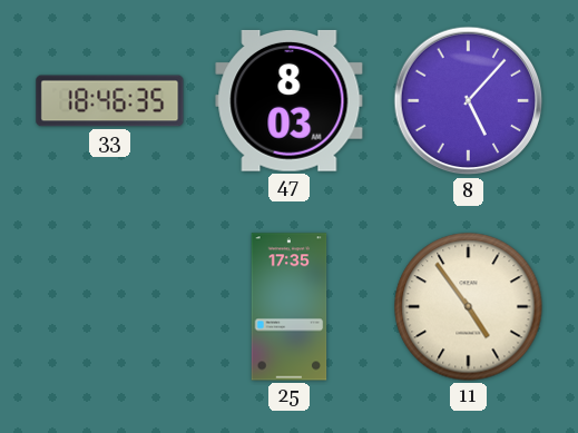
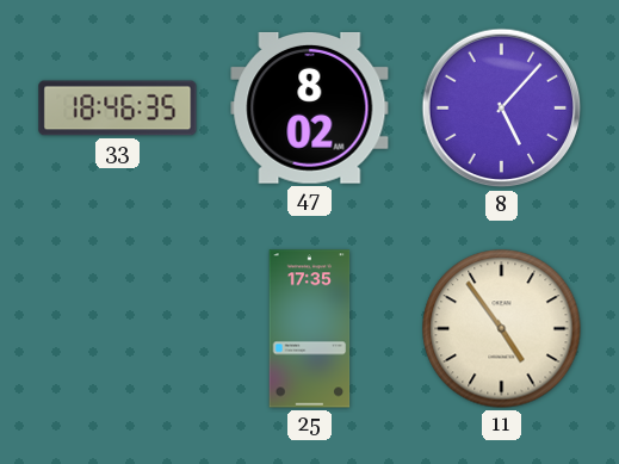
47: 8:03 -> 8:02
